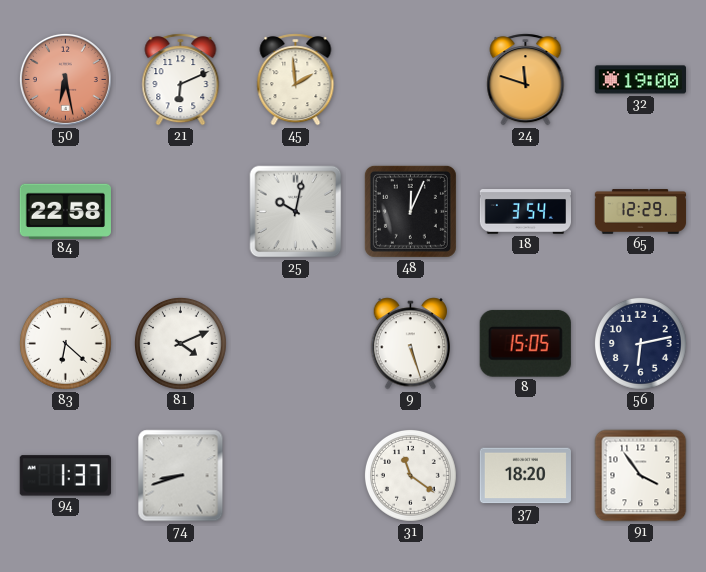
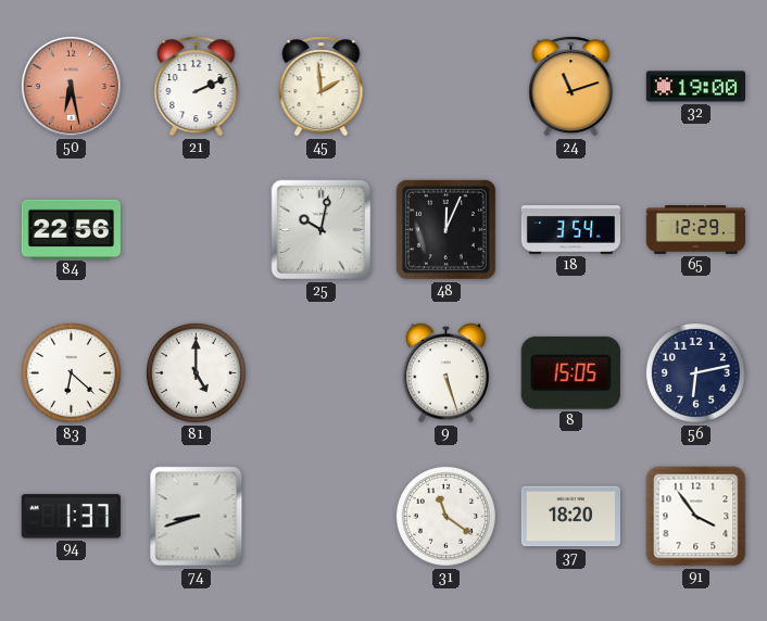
21: 6:11 -> 2:11
24: 11:48 -> 11:12
84: 22:58 -> 22:56
81: 4:11 -> 5:00
